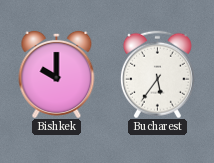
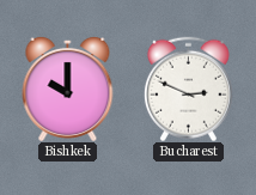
Bucharest: 5:36 -> 2:49
